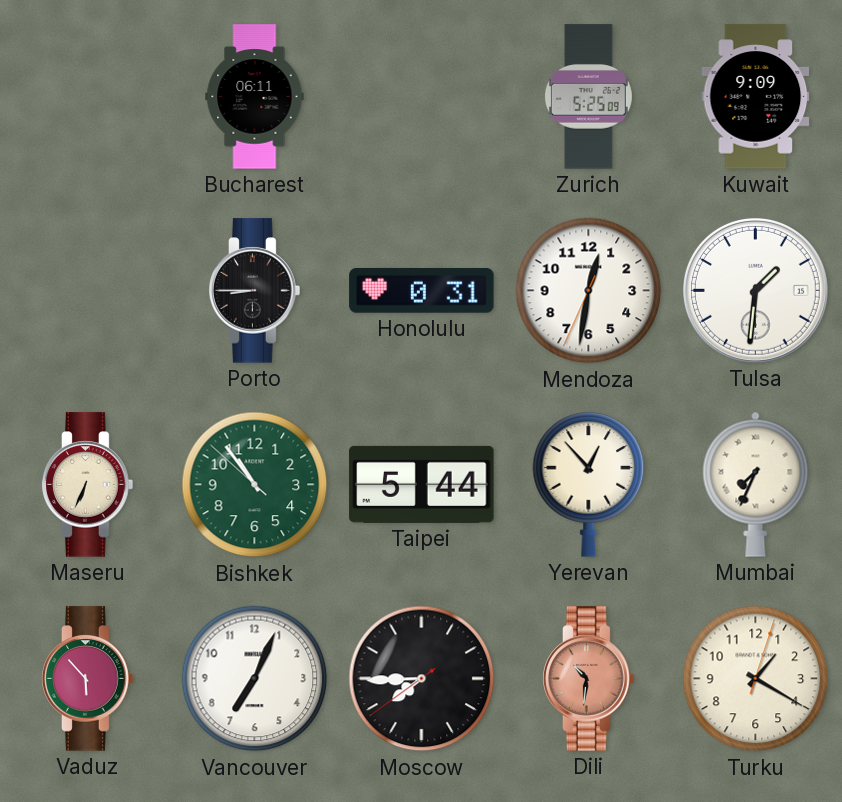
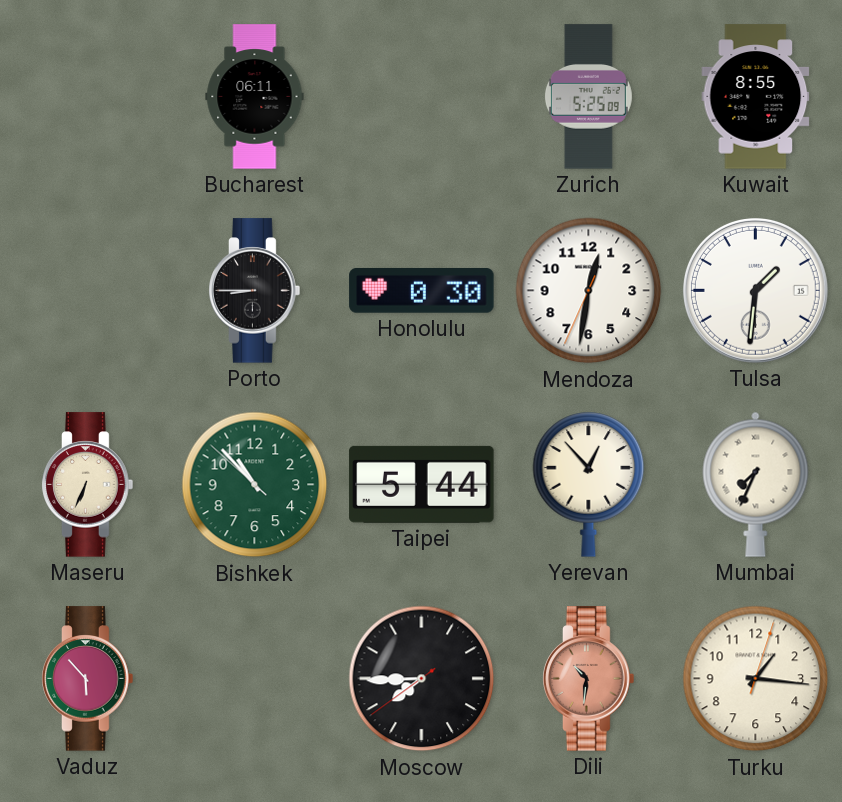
Kuwait: 9:09 -> 8:55
Honolulu: 0:31 -> 0:30
Bishkek: 10:53 -> 10:52
Vancouver: 7:04 -> none
Turku: 1:20 -> 1:16
